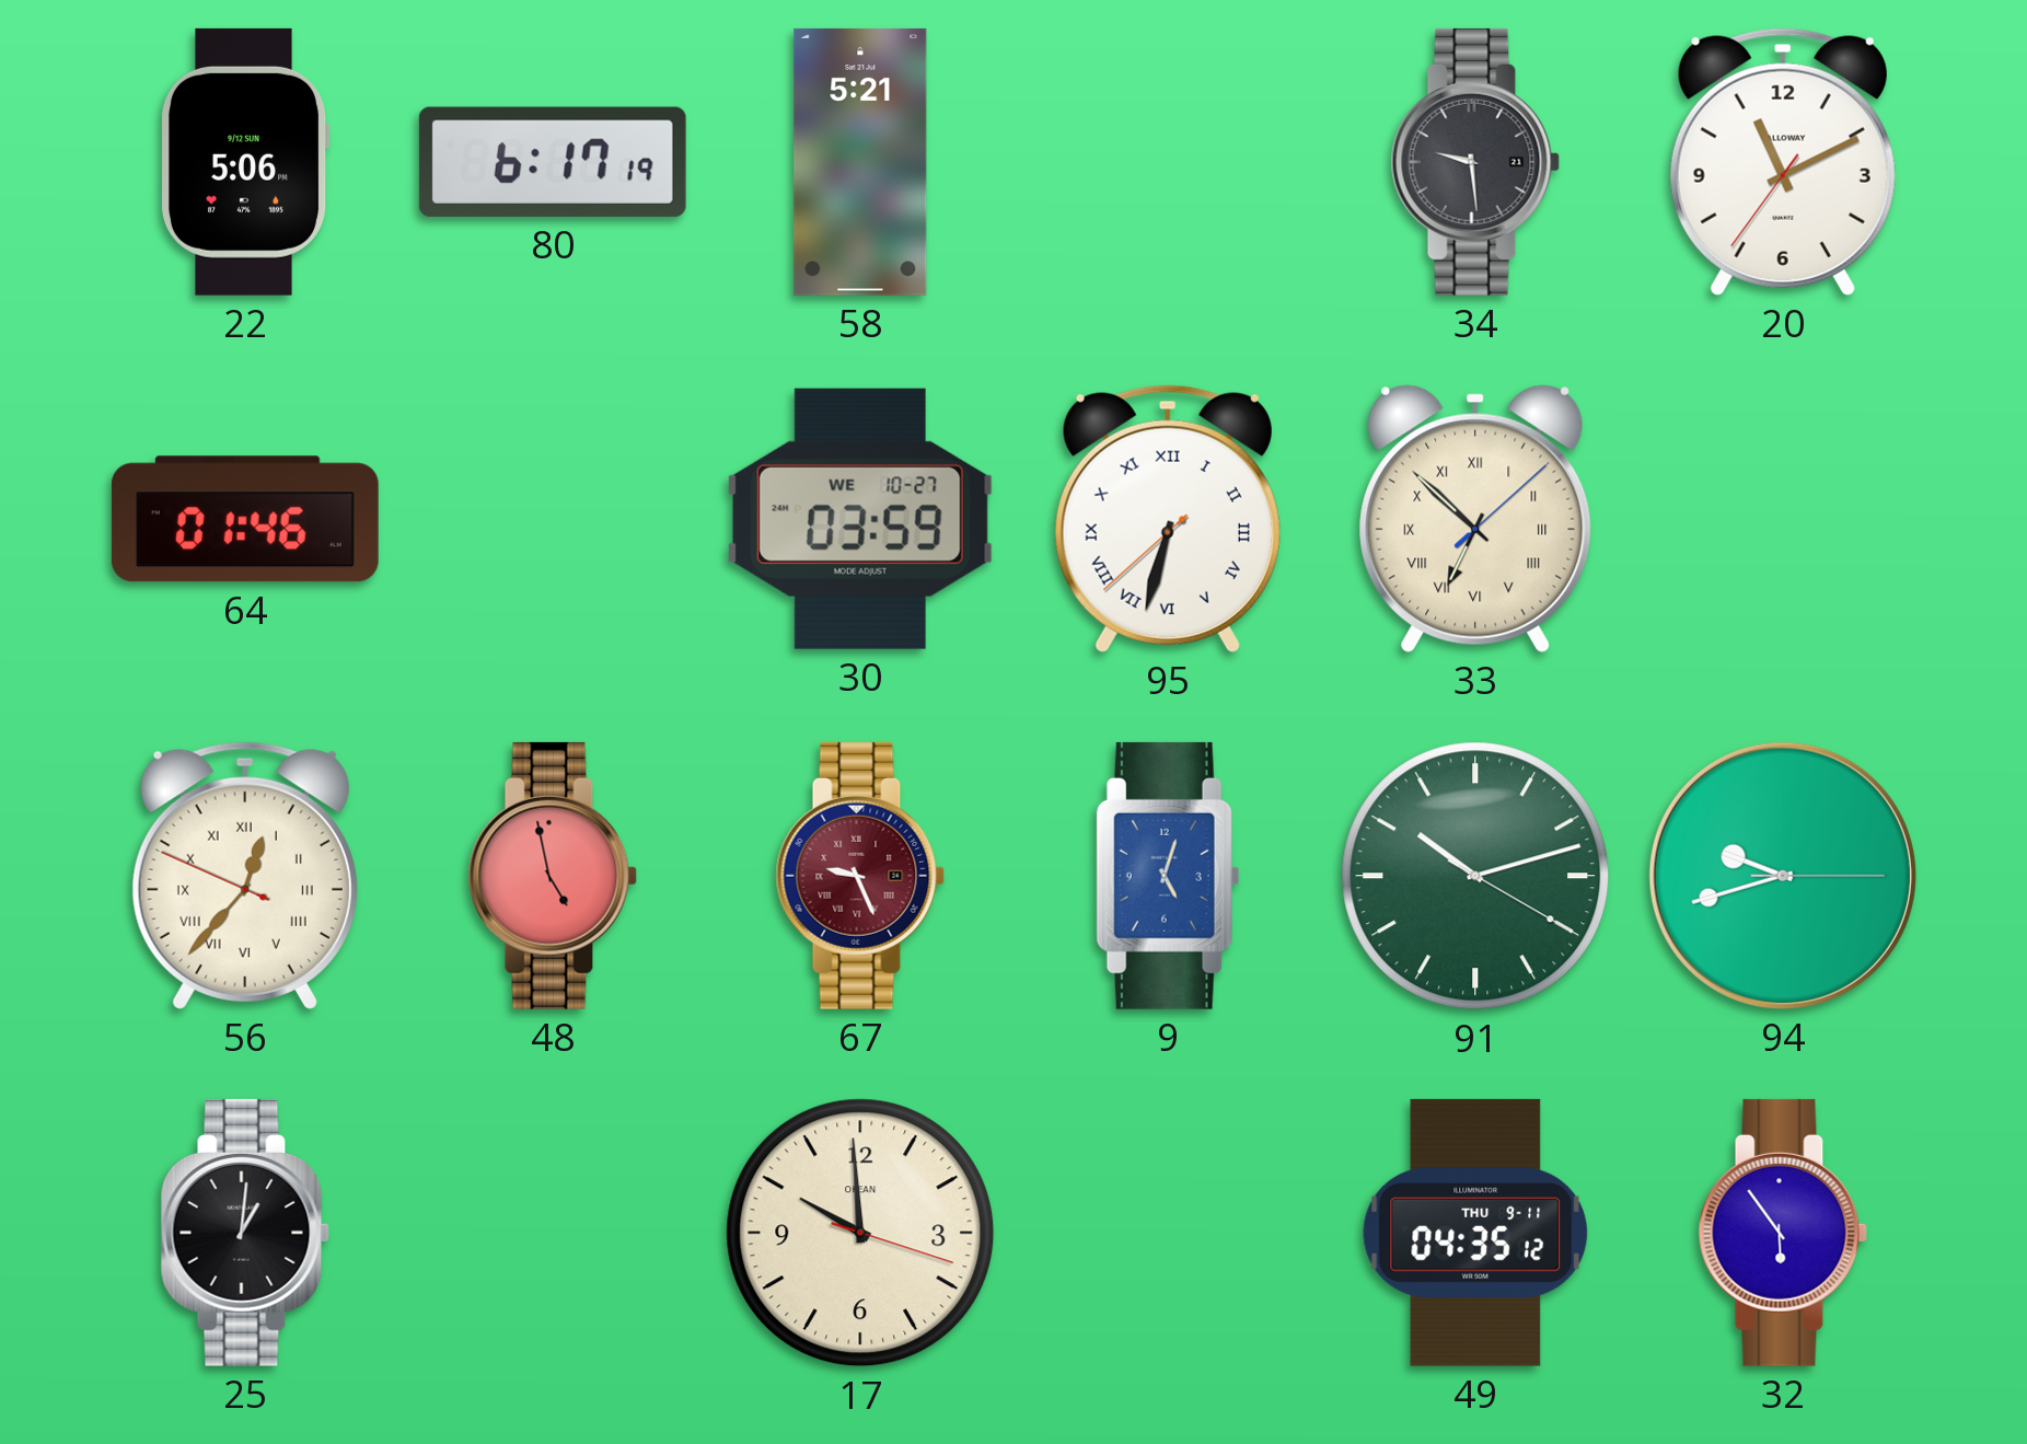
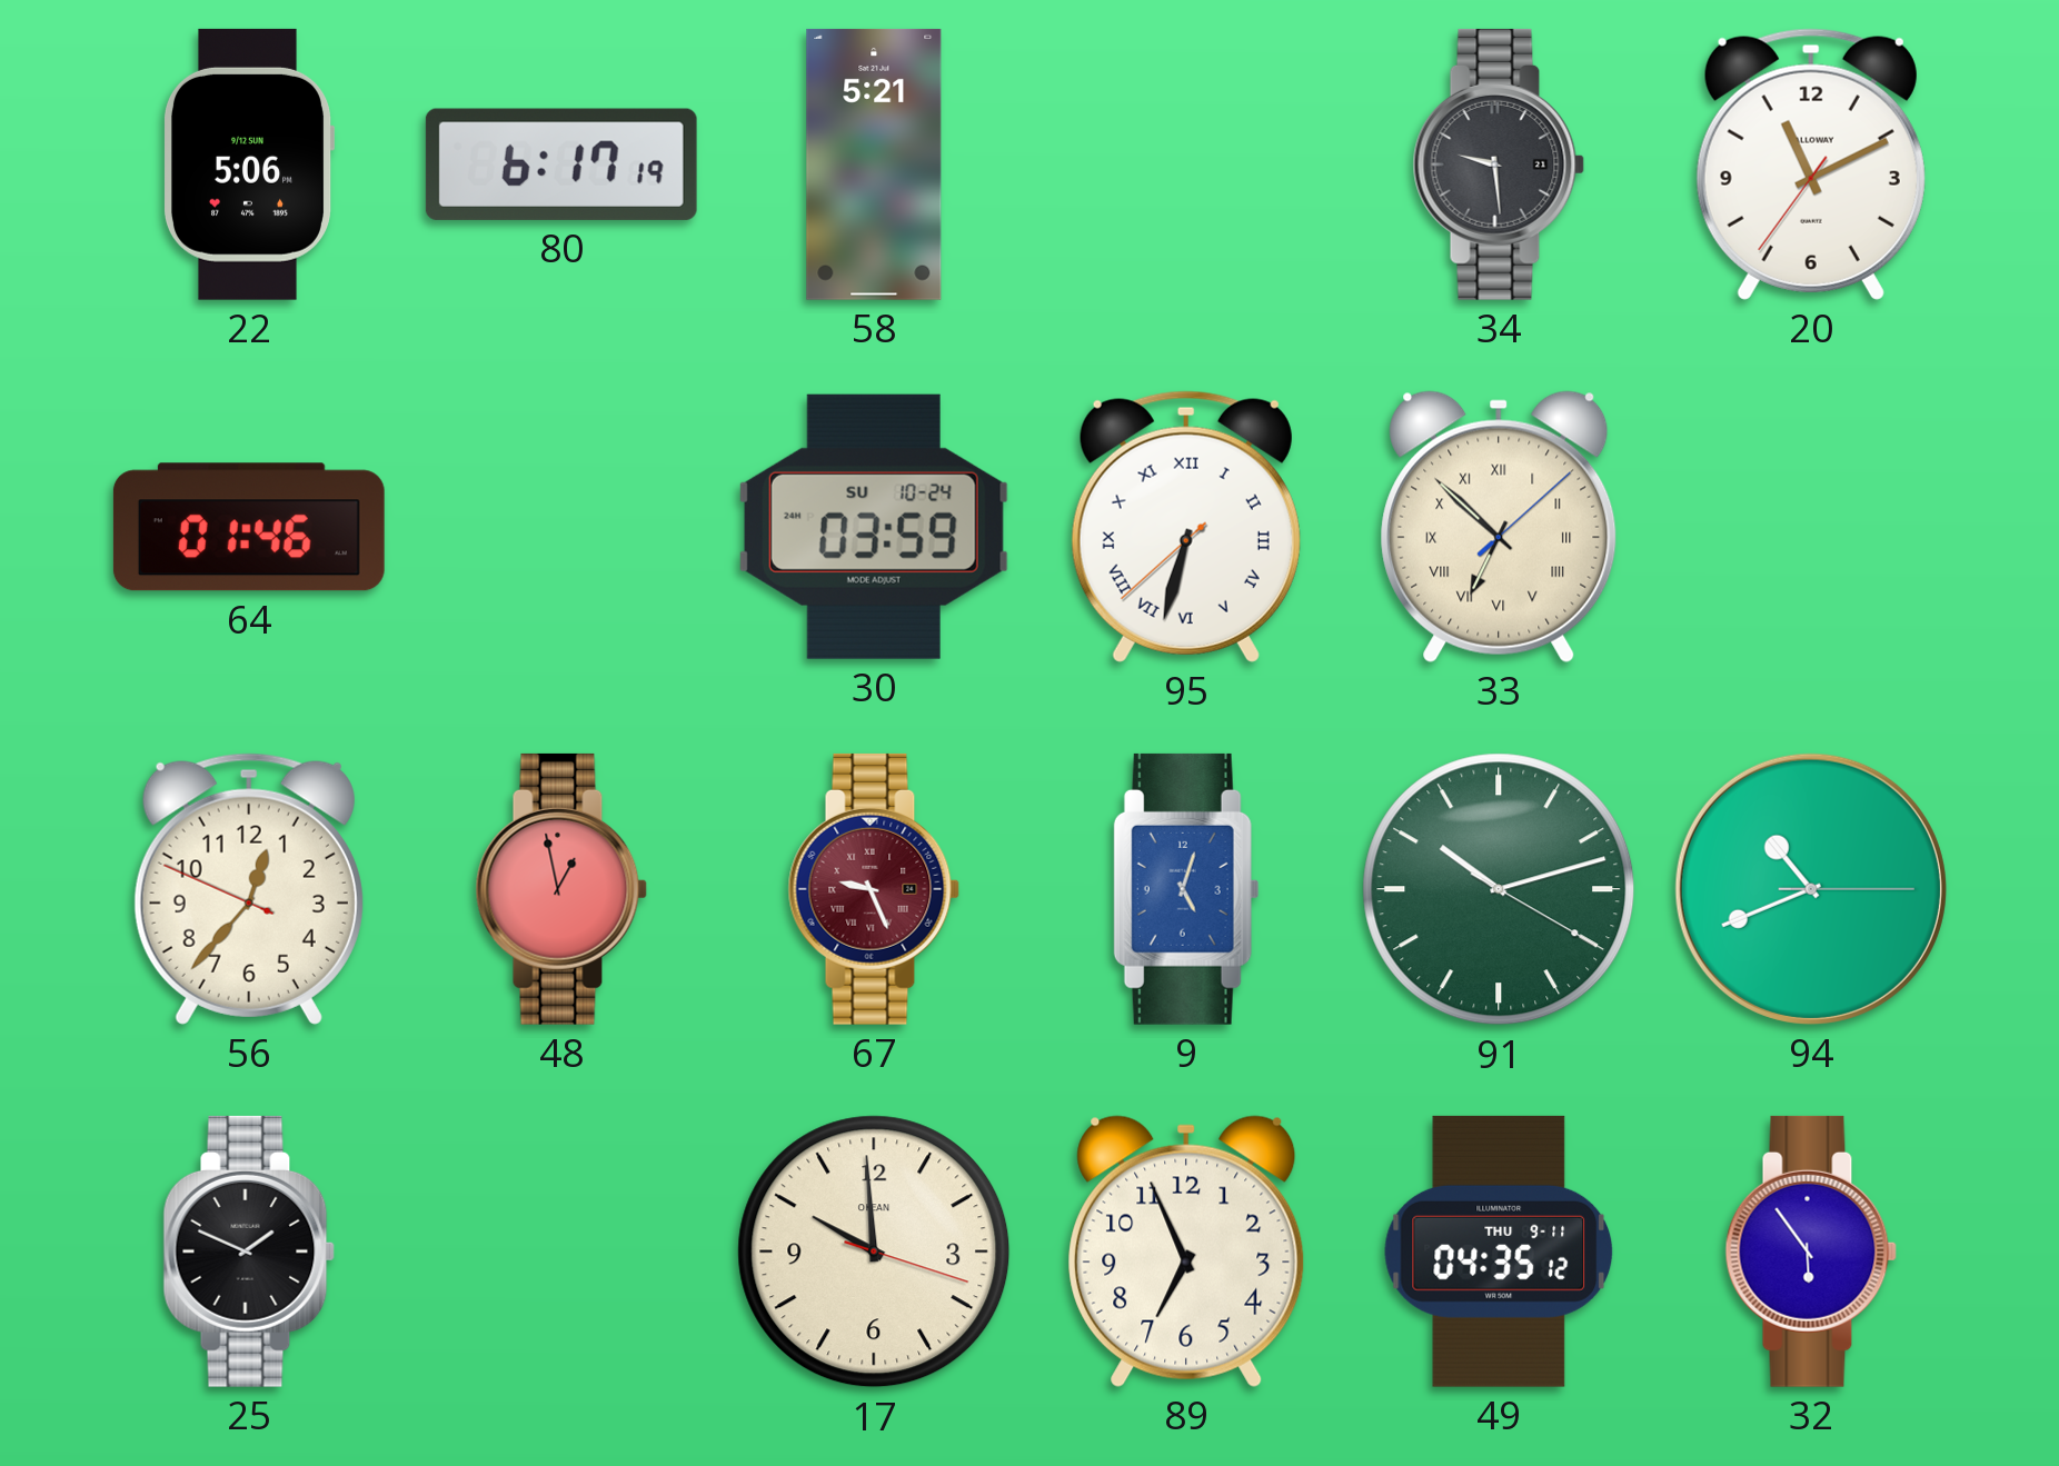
30 date: WE 10-27 -> SU 10-24
56 numerals: Roman -> Arabic
48: 4:58 -> 12:58
94: 9:42 -> 10:41
25: 1:01 -> 1:49
89: none -> 6:56
